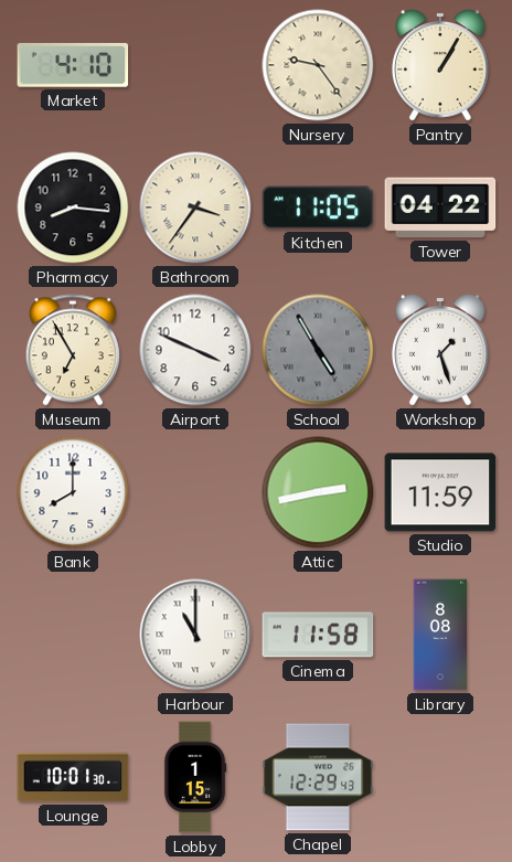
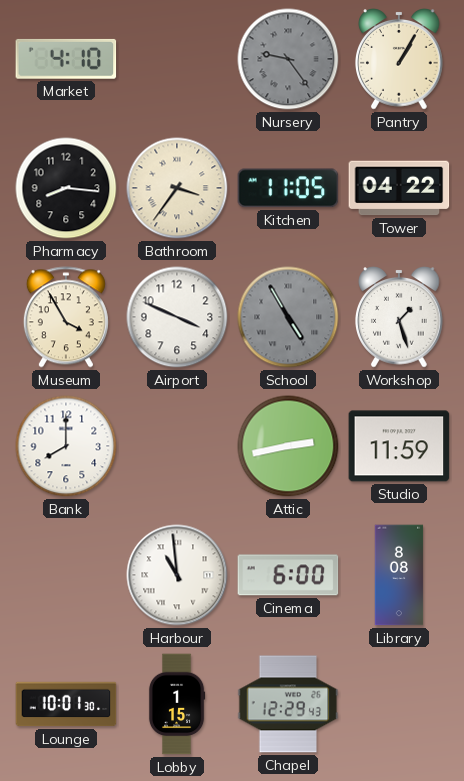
Nursery dial: cream -> grey
Museum: 6:55 -> 3:55
Harbour: 11:00 -> 10:59
Cinema: 11:58 -> 6:00
